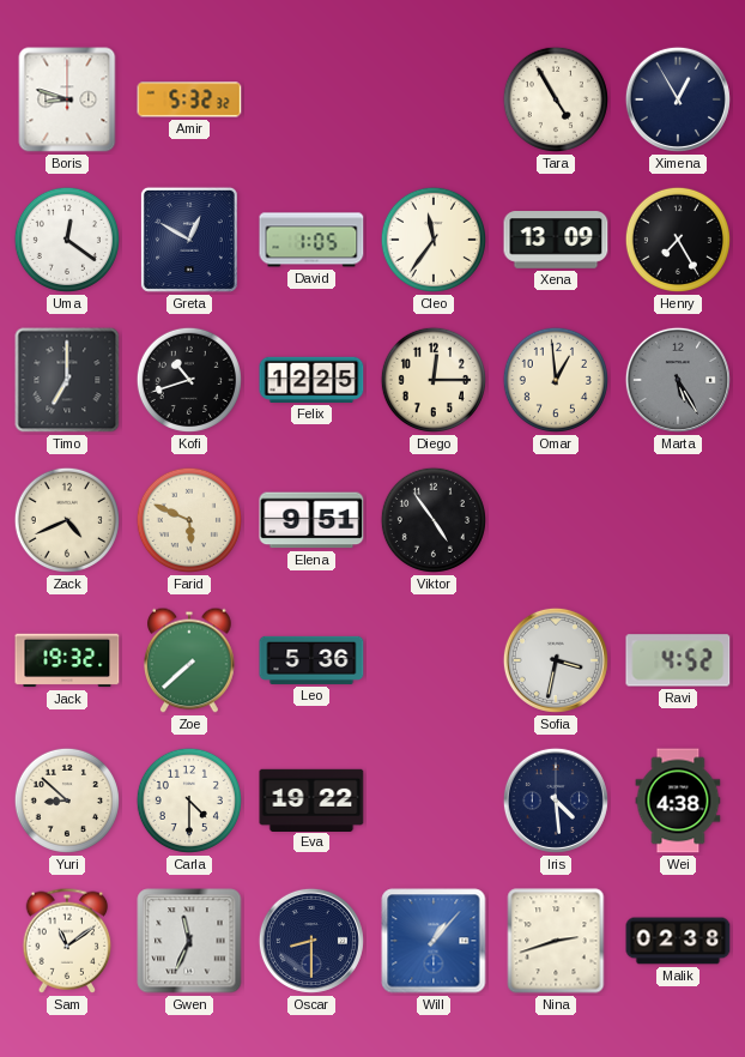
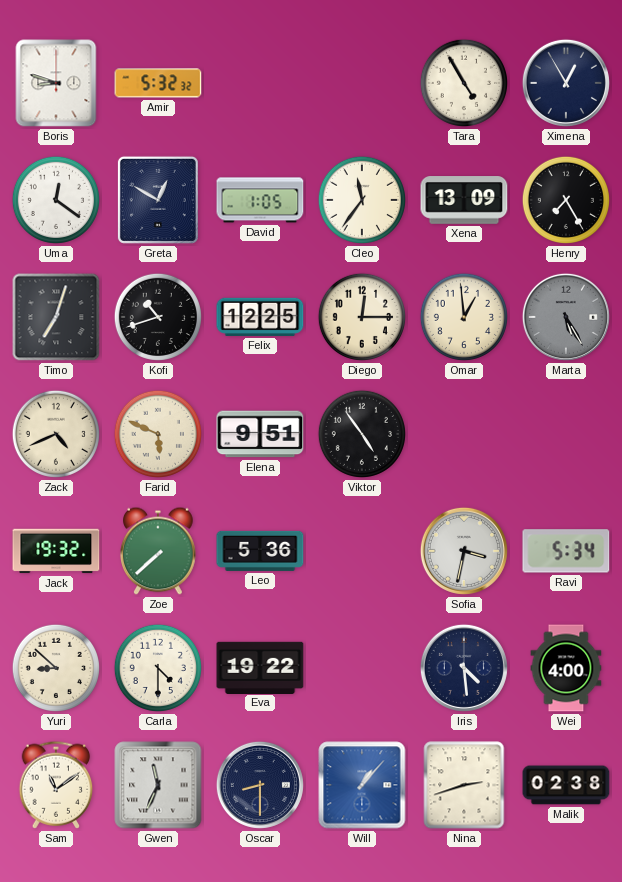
Timo: 7:00 -> 7:03
Ravi: 4:52 -> 5:34
Wei: 4:38 -> 4:00
